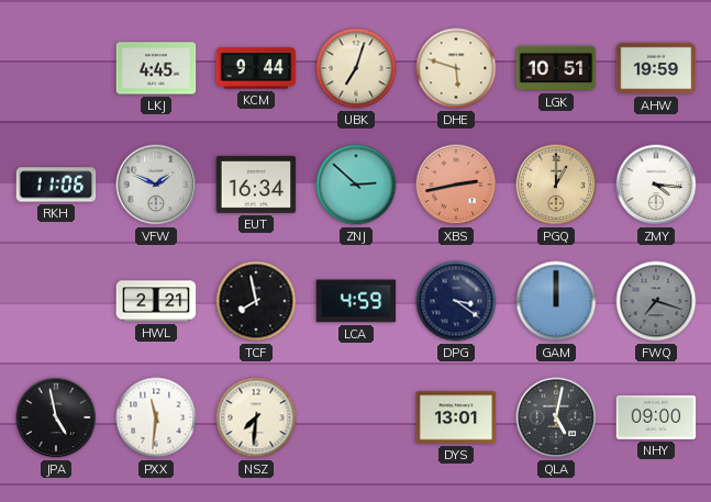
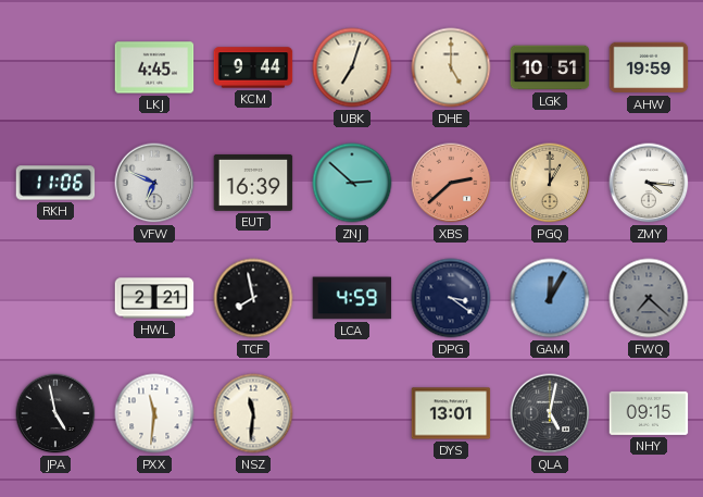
DHE: 5:48 -> 5:00
VFW: 1:49 -> 6:49
EUT: 16:34 -> 16:39
XBS: 2:43 -> 2:38
GAM: 12:00 -> 12:05
FWQ: 7:18 -> 7:22
NSZ: 7:31 -> 11:31
NHY: 09:00 -> 09:15
